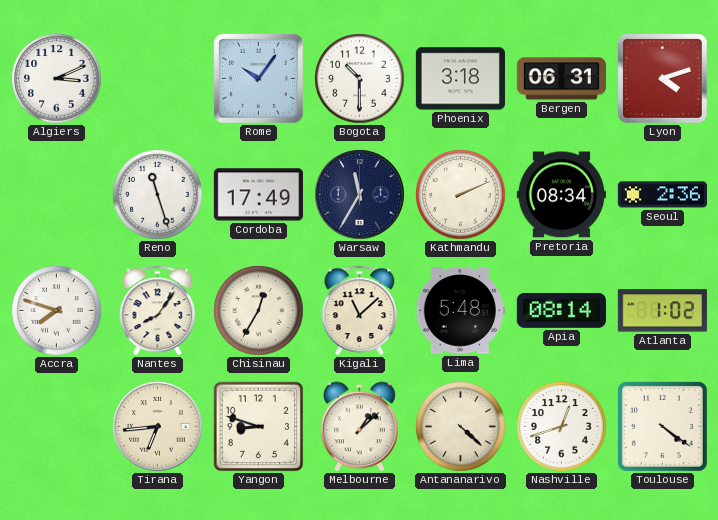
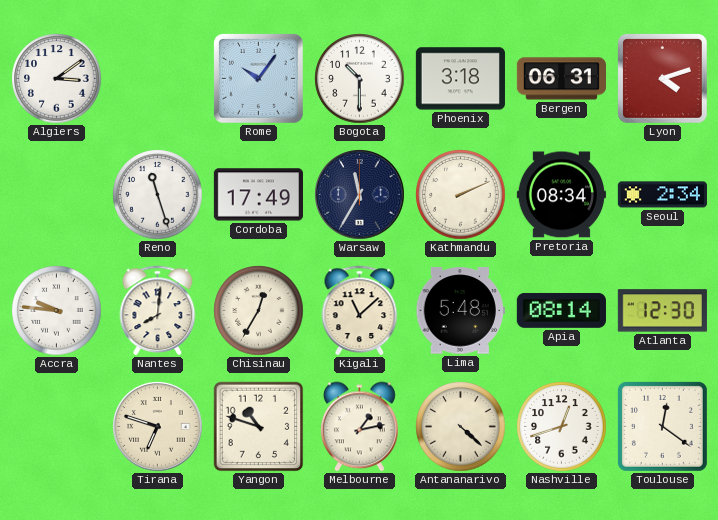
Algiers: 3:11 -> 3:09
Seoul: 2:36 -> 2:34
Accra: 7:48 -> 9:46
Nantes: 8:06 -> 8:01
Atlanta: 1:02 -> 12:30
Tirana: 6:44 -> 6:48
Yangon: 8:48 -> 10:48
Melbourne: 1:08 -> 1:13
Toulouse: 4:21 -> 12:21
